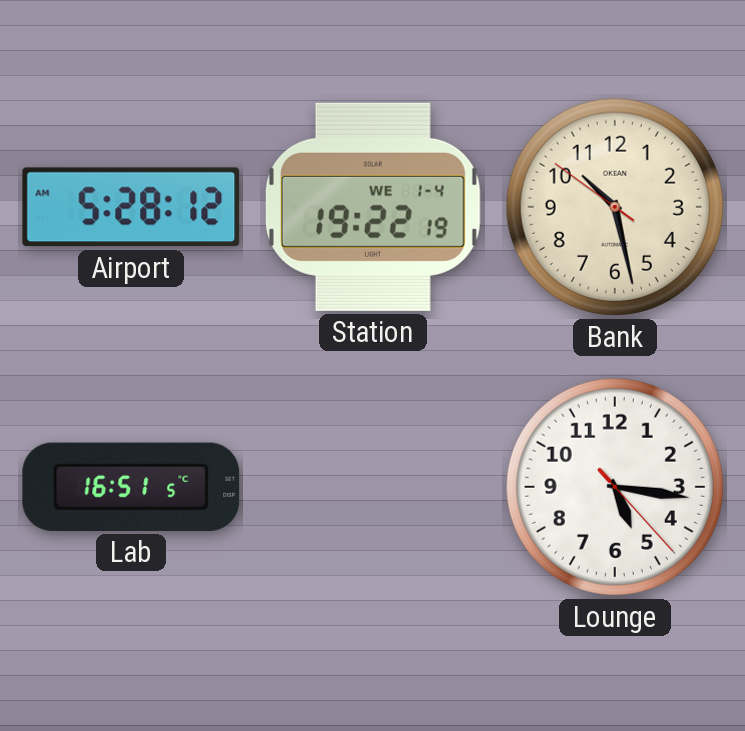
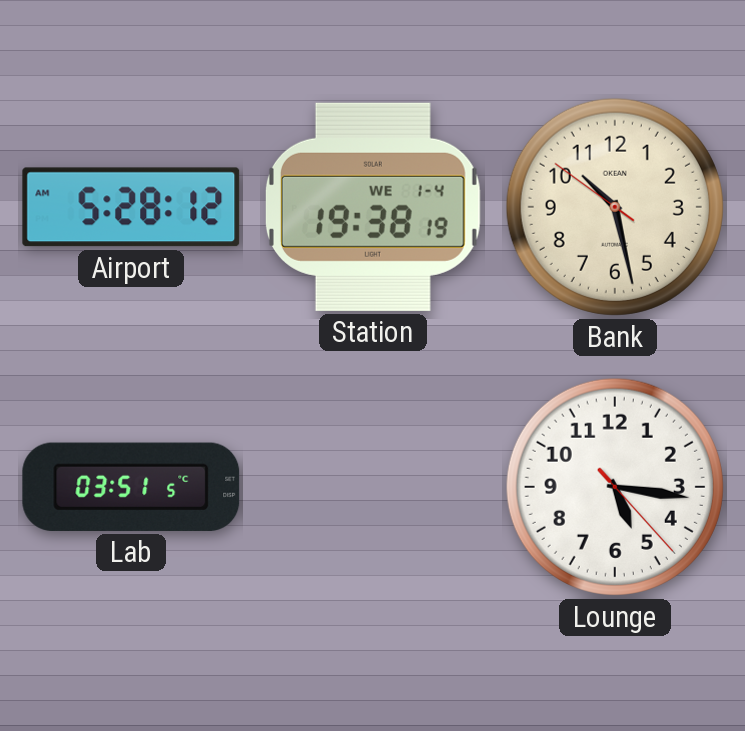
Station: 19:22 -> 19:38
Lab: 16:51 -> 03:51
